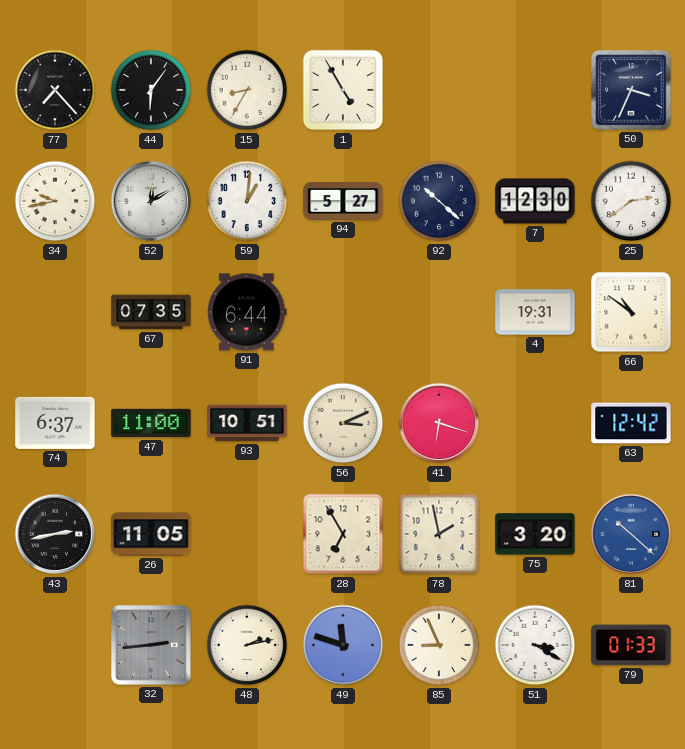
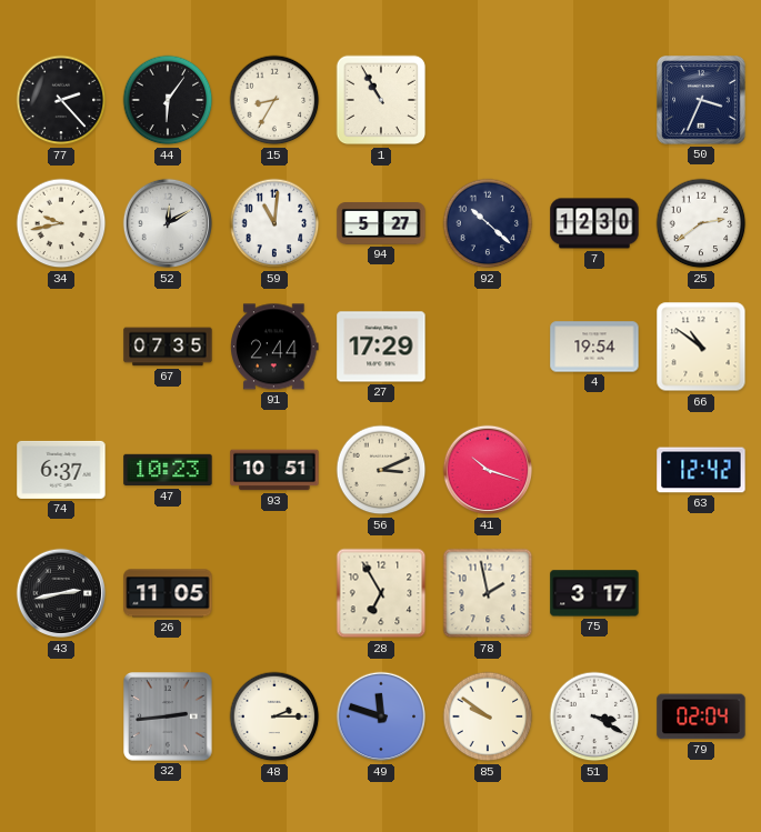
77: 7:23 -> 2:23
1: 4:55 -> 10:55
59: 1:01 -> 11:01
91: 6:44 -> 2:44
27: none -> 17:29
4: 19:31 -> 19:54
47: 11:00 -> 10:23
41: 6:18 -> 10:18
75: 3:20 -> 3:17
81: 10:22 -> none
48: 2:13 -> 2:15
85: 8:56 -> 9:51
79: 01:33 -> 02:04
